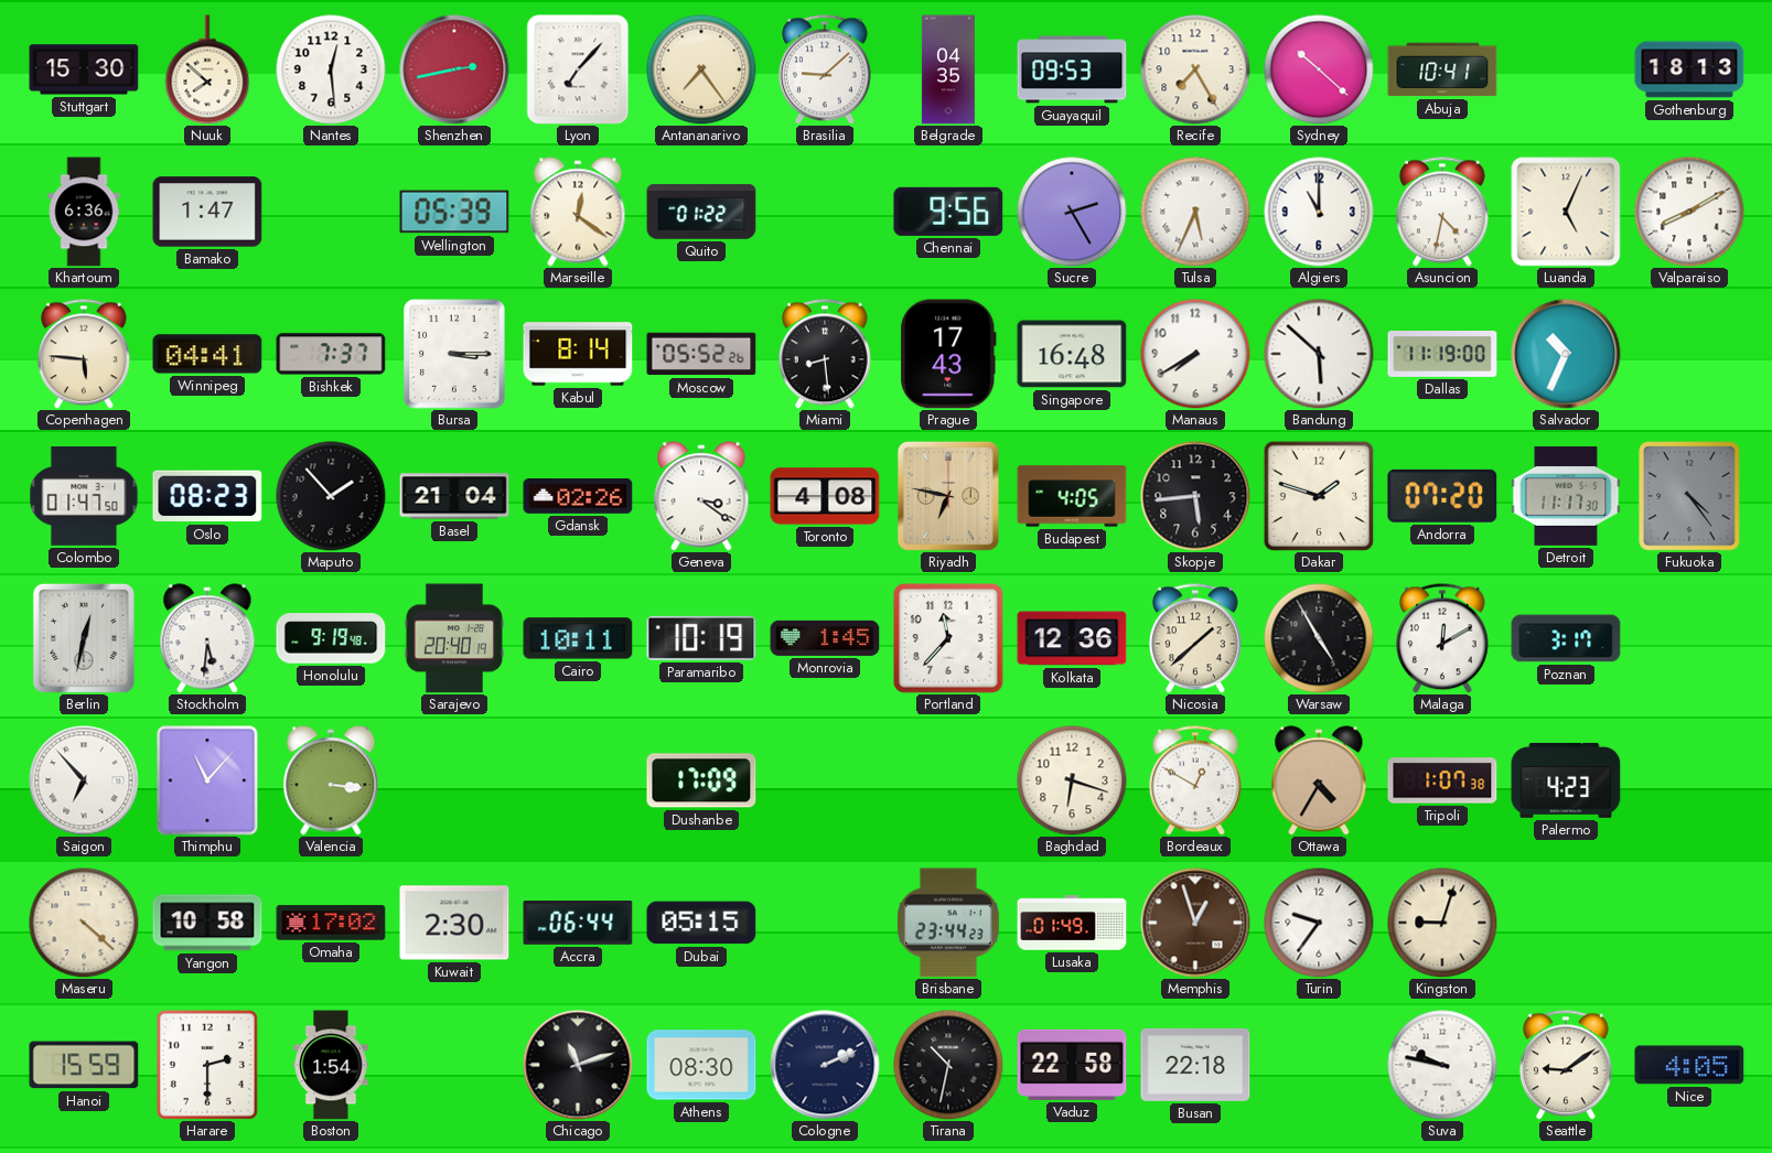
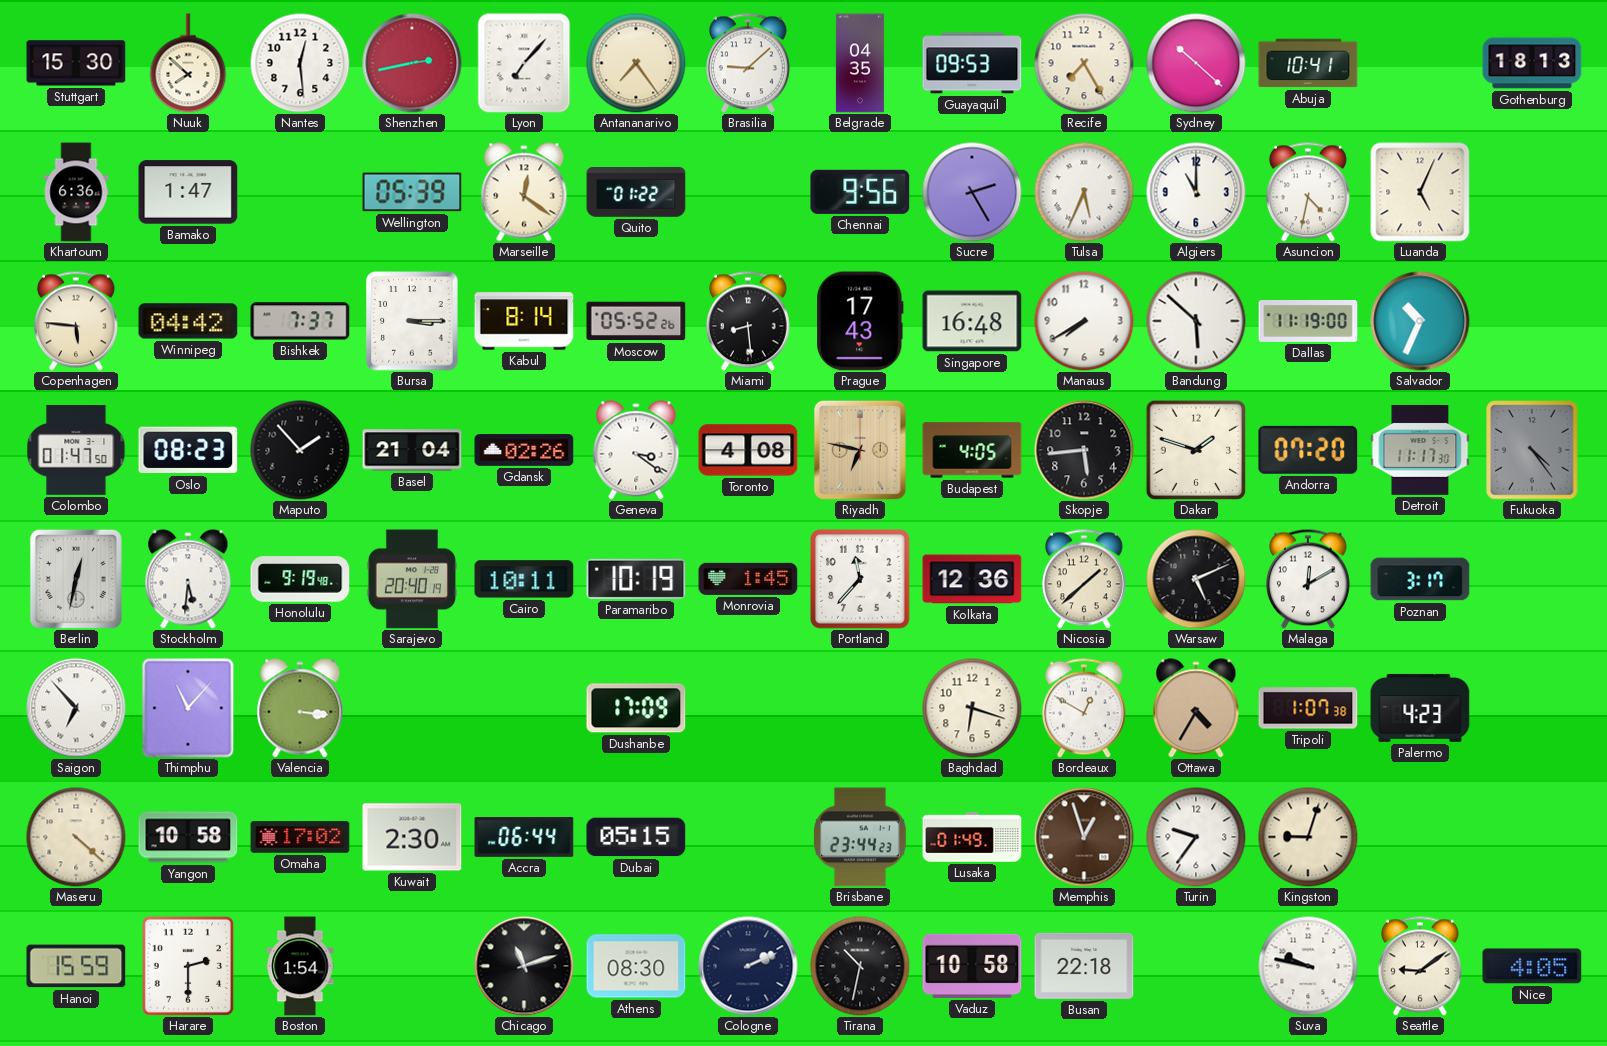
Valparaiso: 8:10 -> none
Winnipeg: 04:41 -> 04:42
Warsaw: 4:55 -> 5:11
Vaduz: 22:58 -> 10:58
